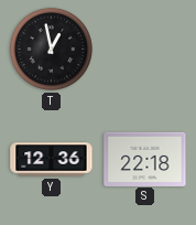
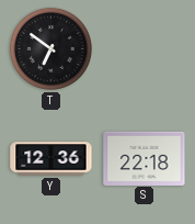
T: 12:58 -> 6:51
